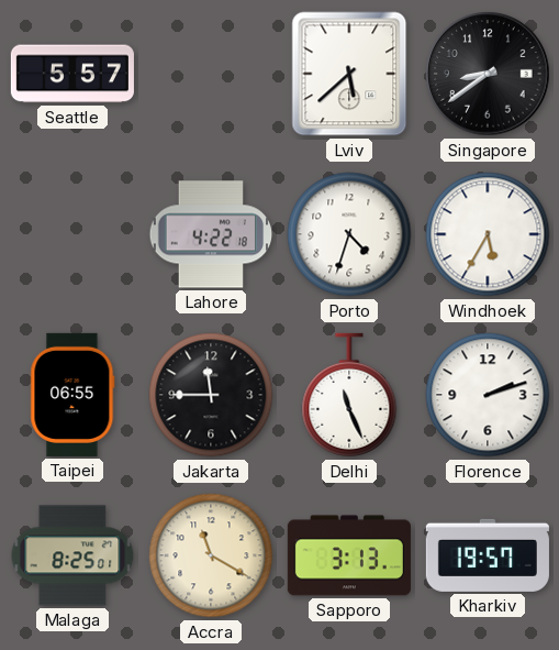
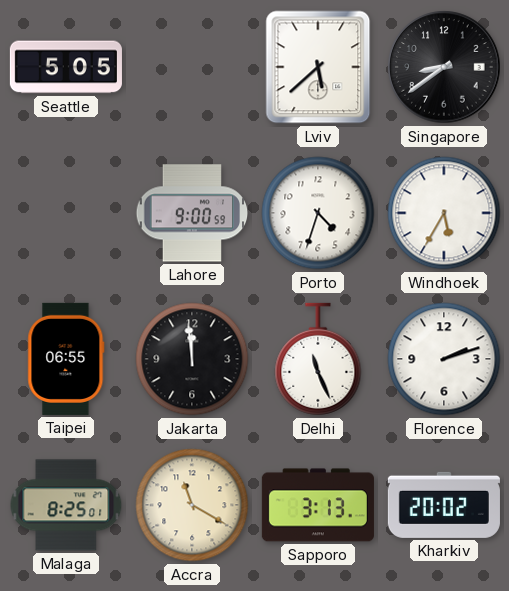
Seattle: 5:57 -> 5:05
Lahore: 4:22 -> 9:00
Jakarta: 11:45 -> 11:59
Kharkiv: 19:57 -> 20:02
